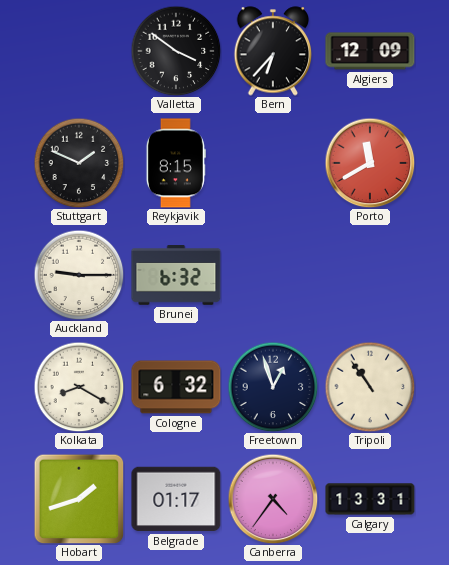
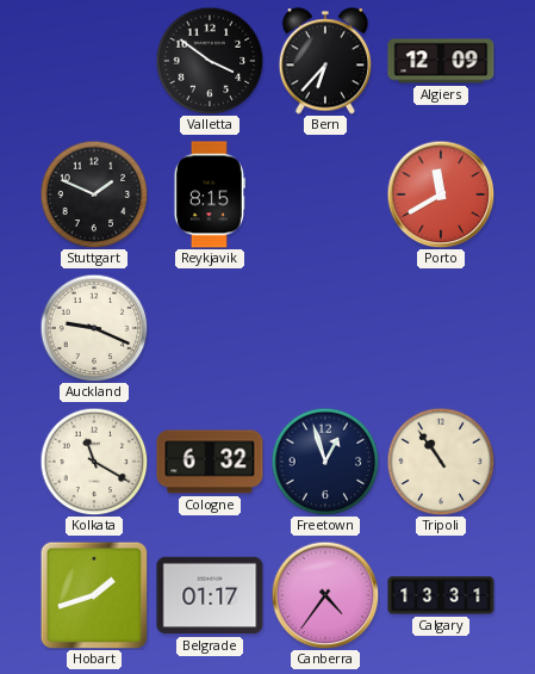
Auckland: 9:15 -> 9:19
Brunei: 6:32 -> none
Kolkata: 8:20 -> 11:20
